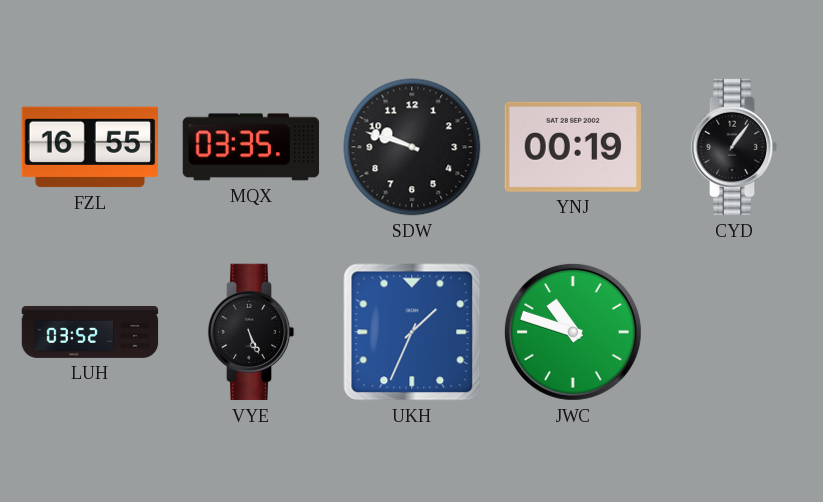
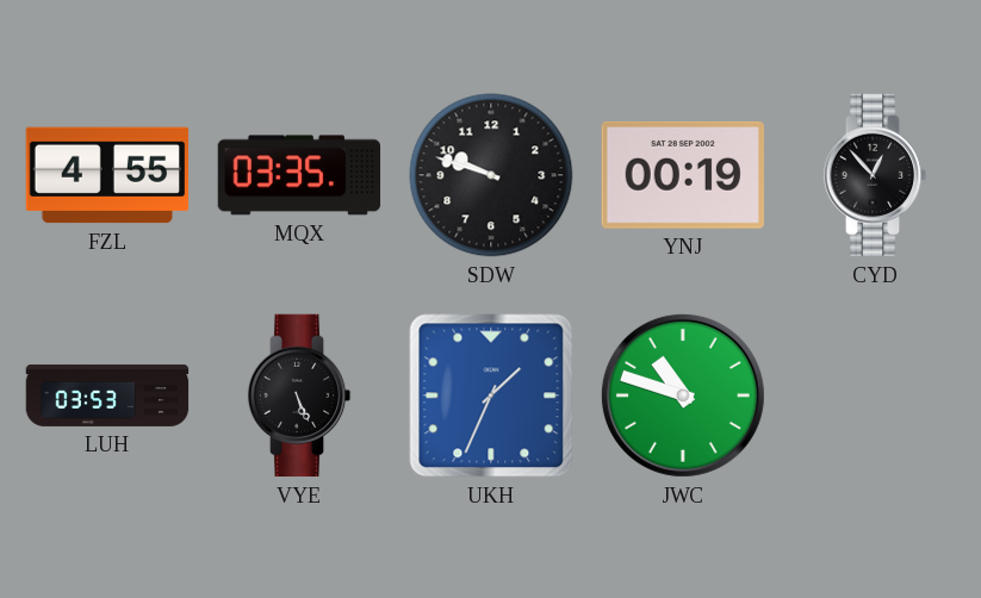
FZL: 16:55 -> 4:55
CYD: 1:06 -> 12:53
LUH: 03:52 -> 03:53
